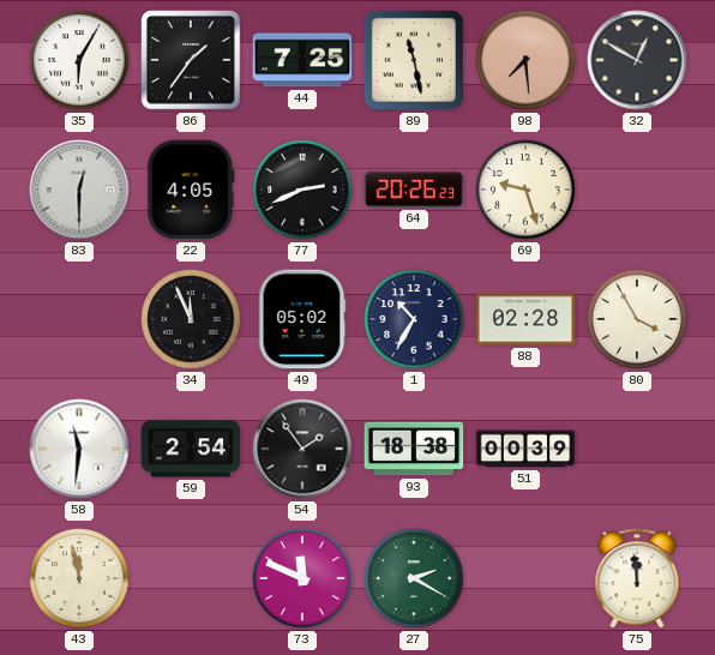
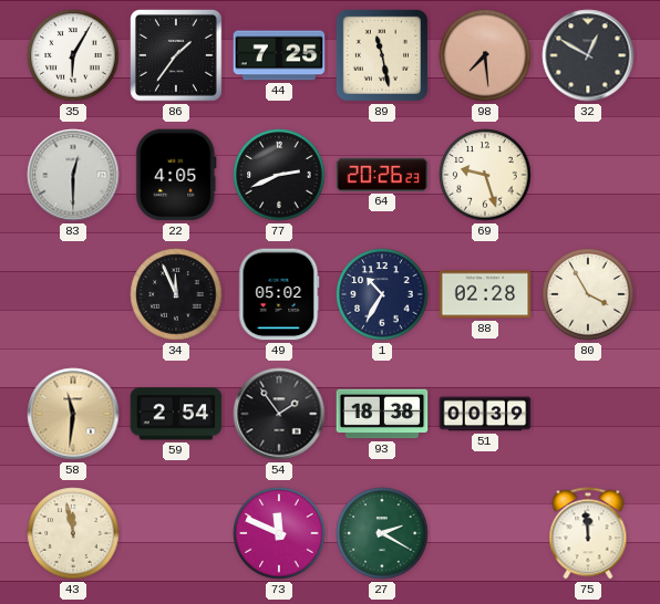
58 dial: white -> champagne
